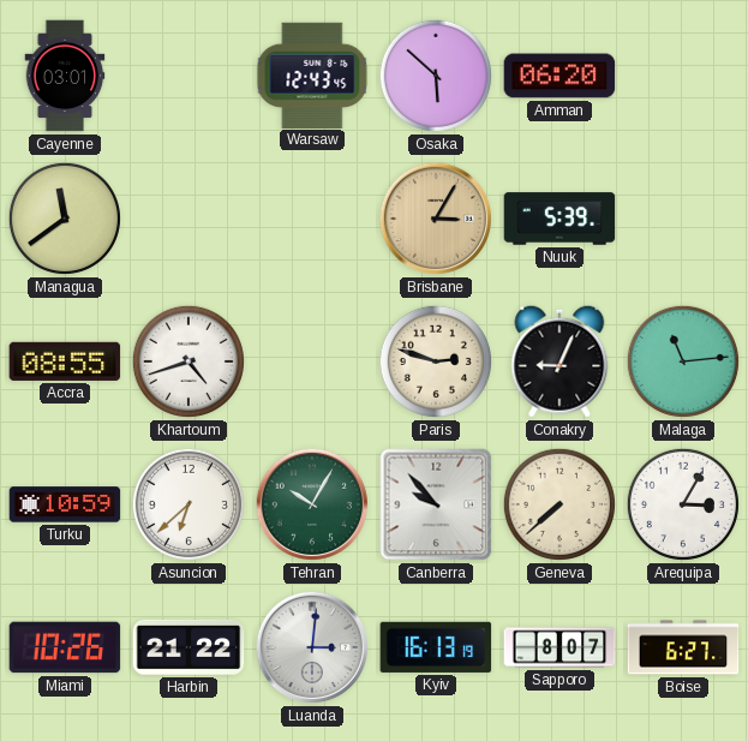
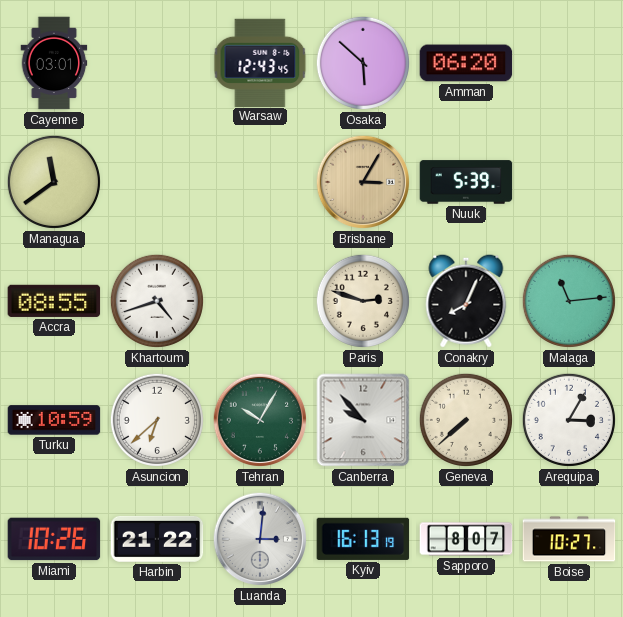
Conakry: 9:04 -> 8:04
Boise: 6:27 -> 10:27
